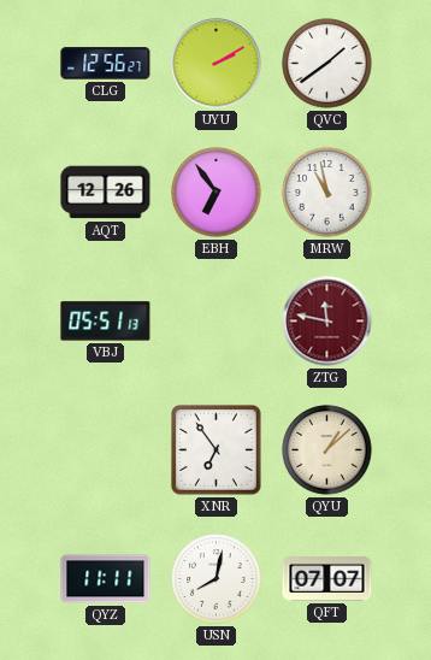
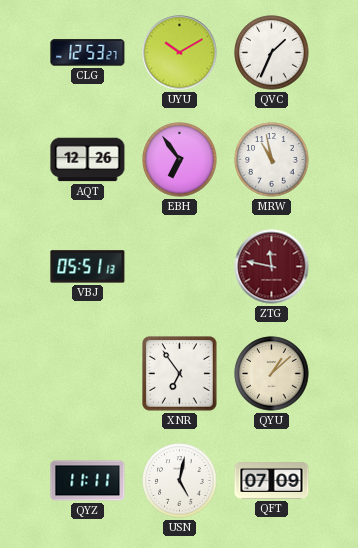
CLG: 12:56 -> 12:53
UYU: 2:10 -> 10:10
QVC: 1:39 -> 1:34
USN: 8:02 -> 5:02
QFT: 07:07 -> 07:09
